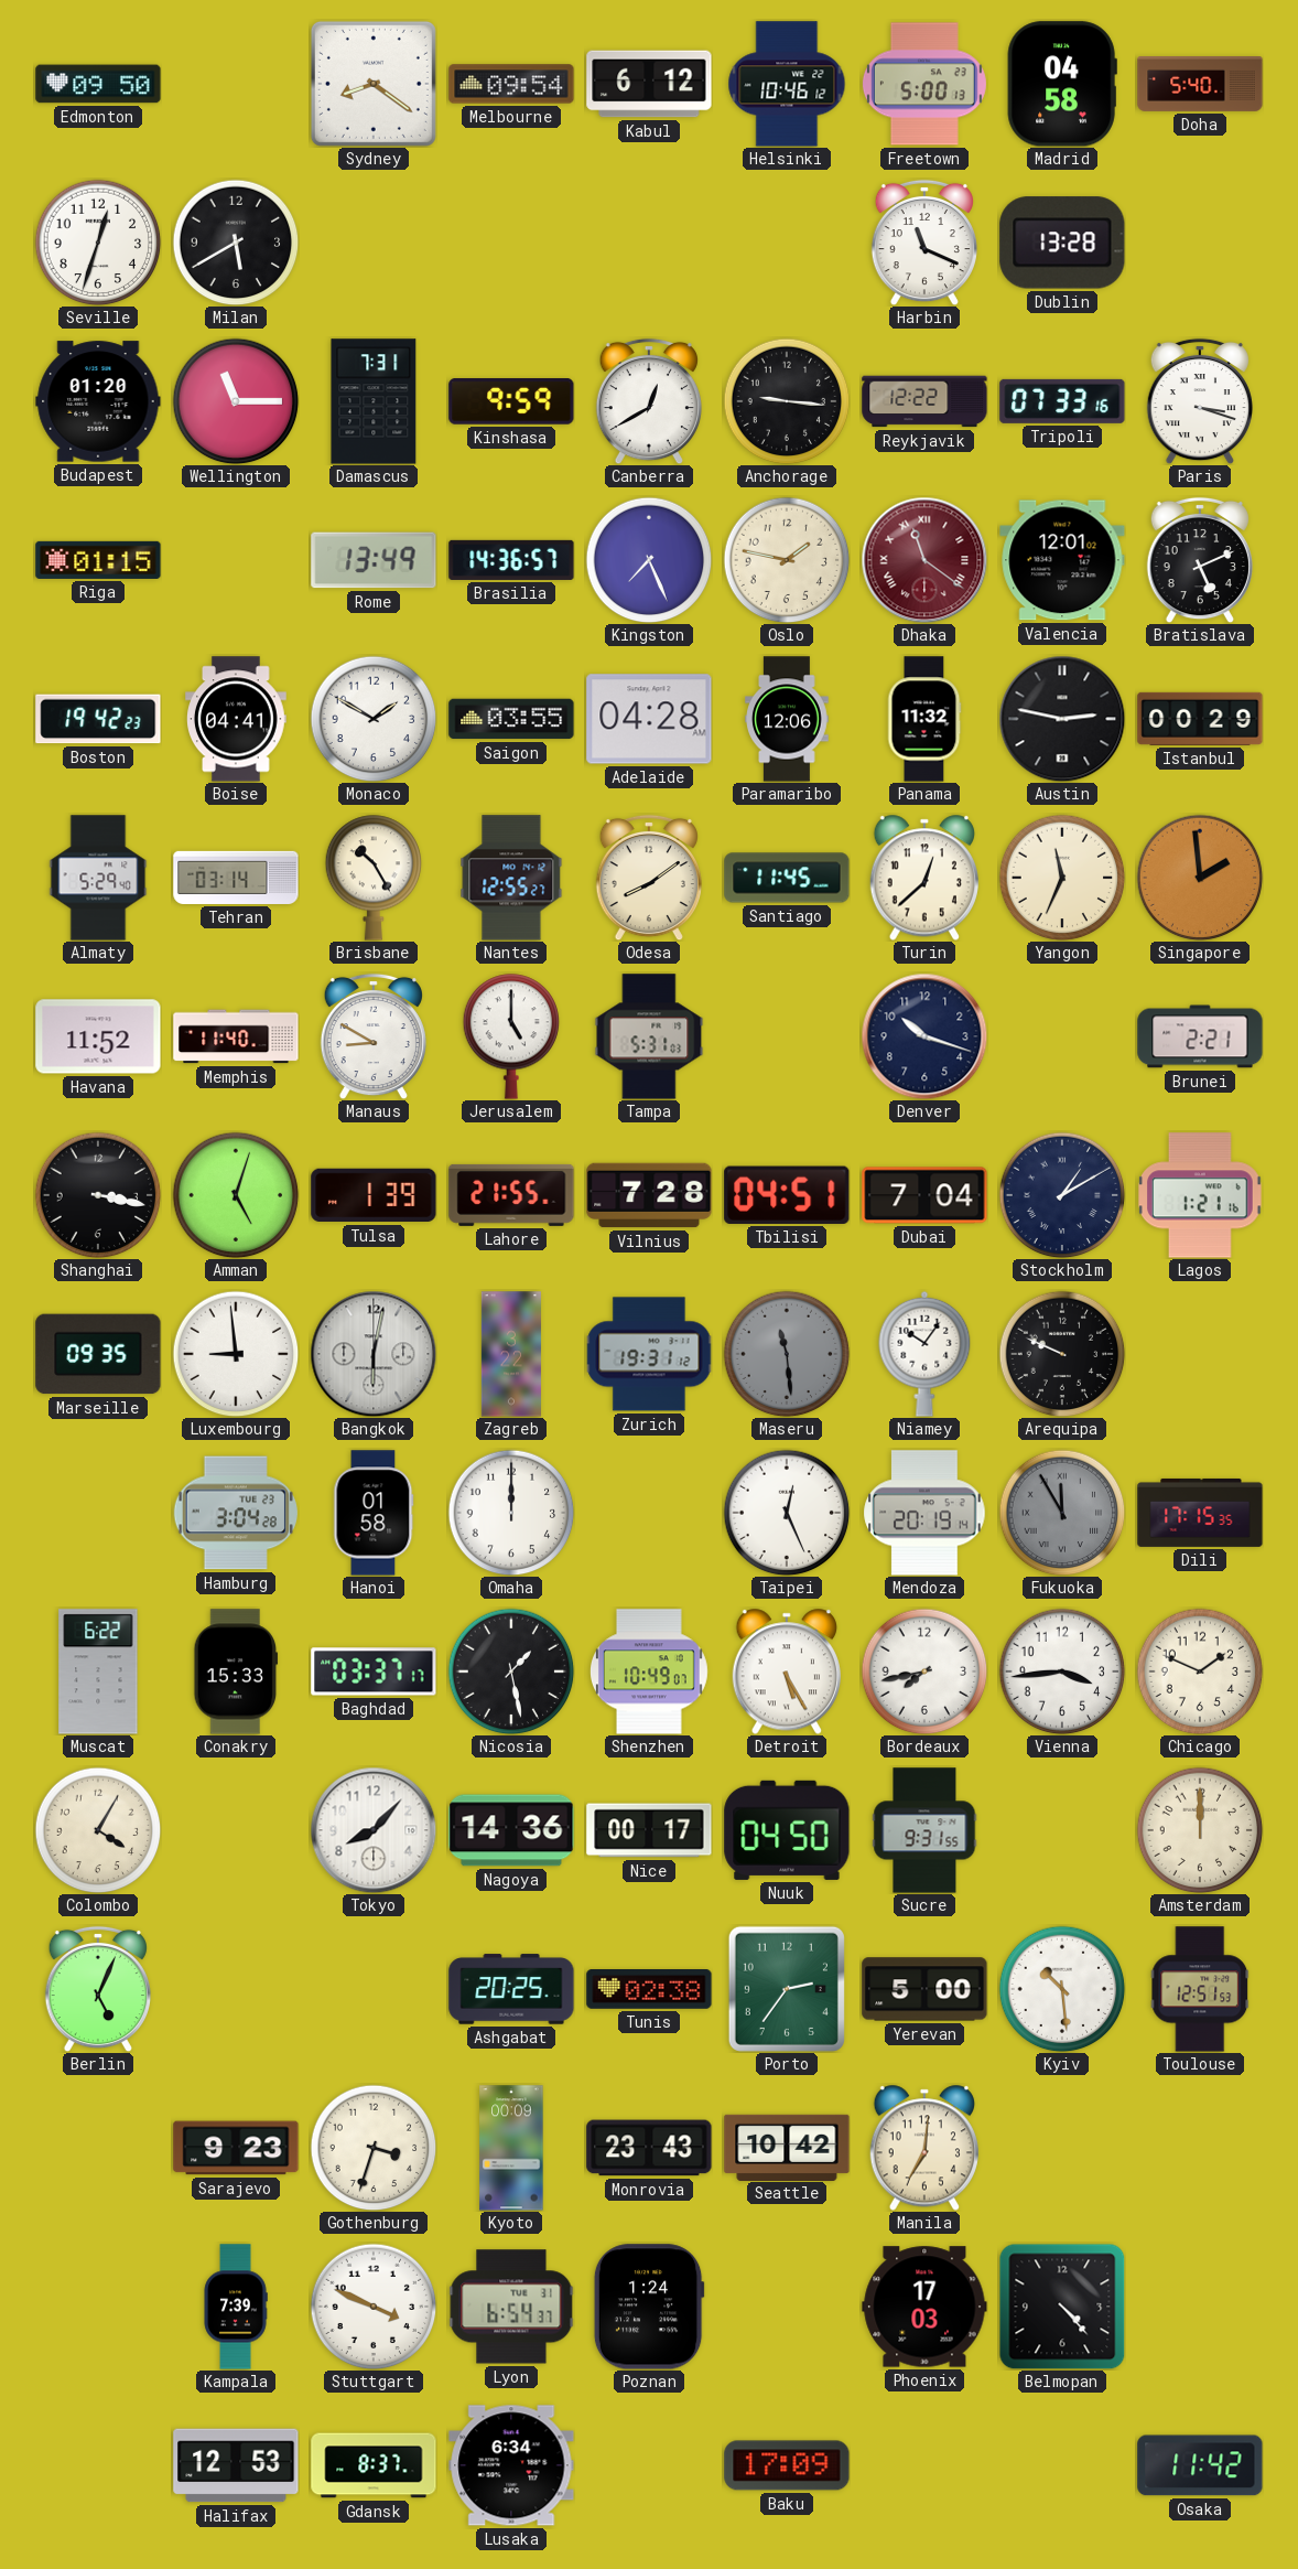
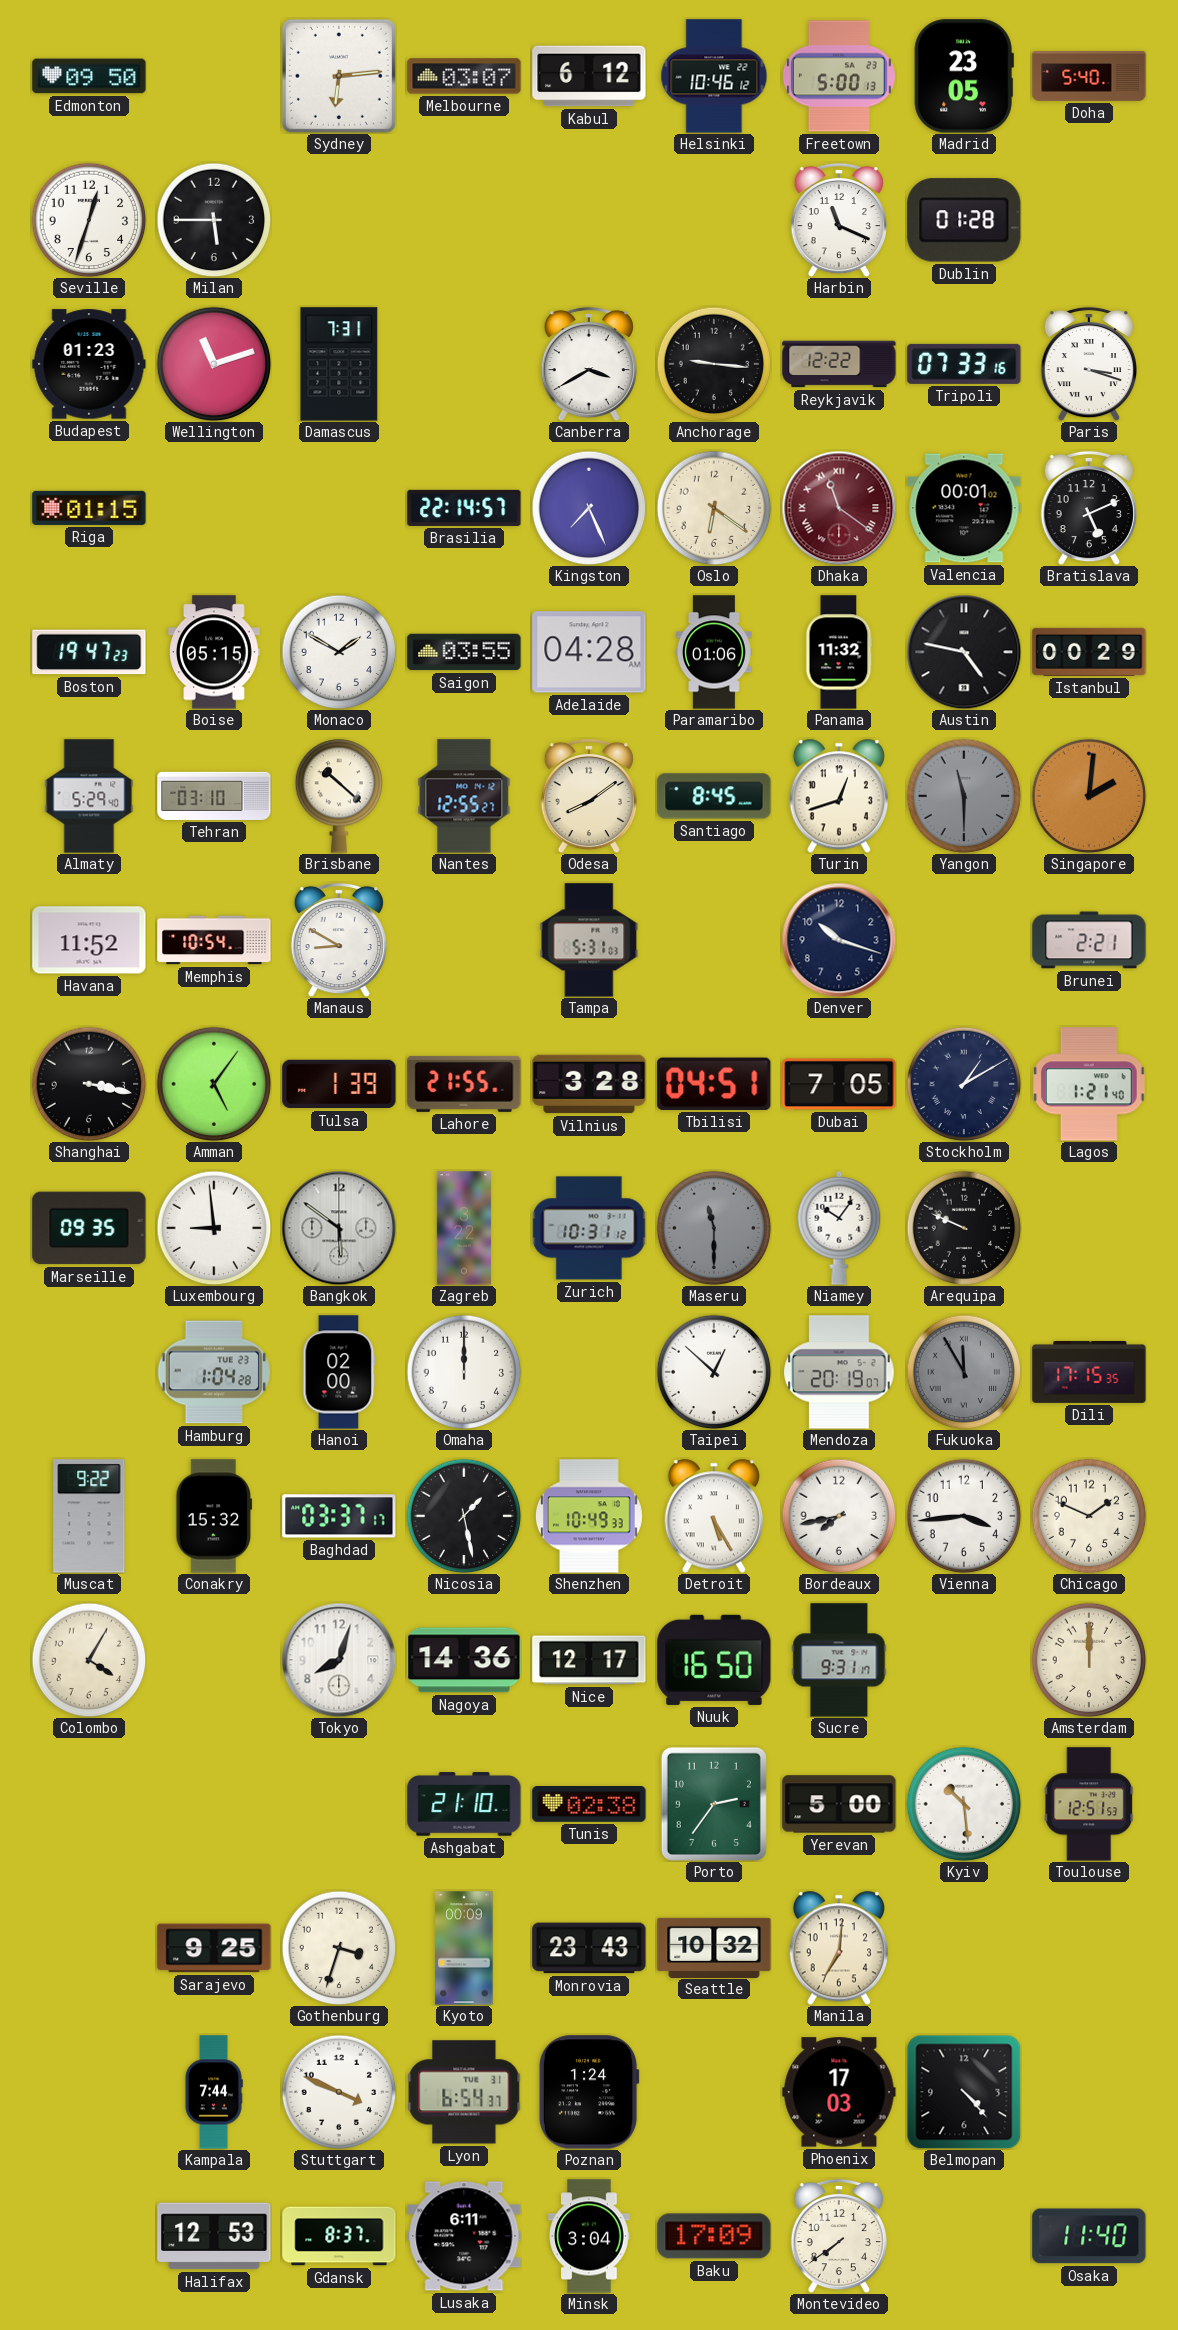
Sydney: 8:21 -> 6:14
Melbourne: 09:54 -> 03:07
Madrid: 04:58 -> 23:05
Milan: 5:40 -> 5:45
Dublin: 13:28 -> 01:28
Budapest: 01:20 -> 01:23
Wellington: 11:15 -> 11:12
Kinshasa: 9:59 -> none
Canberra: 12:40 -> 3:40
Rome: 13:49 -> none
Brasilia: 14:36 -> 22:14
Oslo: 1:47 -> 6:21
Valencia: 12:01 -> 00:01
Boston: 19:42 -> 19:47
Boise: 04:41 -> 05:15
Paramaribo: 12:06 -> 01:06
Austin: 2:47 -> 4:47
Tehran: 03:14 -> 03:10
Brisbane: 10:25 -> 10:22
Santiago: 11:45 -> 8:45
Turin: 12:38 -> 12:42
Yangon: 11:34 -> 11:30
Yangon dial: cream -> grey
Singapore: 1:59 -> 2:01
Memphis: 11:40 -> 10:54
Jerusalem: 5:00 -> none
Amman: 5:03 -> 5:06
Vilnius: 7:28 -> 3:28
Dubai: 7:04 -> 7:05
Lagos: 1:21:16 -> 1:21:40
Bangkok: 6:02 -> 5:51
Zurich: 19:31 -> 10:31
Maseru: 11:29 -> 11:30
Hamburg: 3:04 -> 1:04
Hanoi: 01:58 -> 02:00
Taipei: 12:26 -> 12:52
Mendoza: 20:19:14 -> 20:19:07
Muscat: 6:22 -> 9:22
Conakry: 15:33 -> 15:32
Shenzhen: 10:49:07 -> 10:49:33
Tokyo: 8:07 -> 8:03
Nice: 00:17 -> 12:17
Nuuk: 04:50 -> 16:50
Sucre: 9:31:55 -> 9:31:17
Berlin: 5:04 -> none
Ashgabat: 20:25 -> 21:10
Sarajevo: 9:23 -> 9:25
Seattle: 10:42 -> 10:32
Kampala: 7:39 -> 7:44
Lusaka: 6:34 -> 6:11
Minsk: none -> 3:04
Montevideo: none -> 7:39
Osaka: 11:42 -> 11:40
